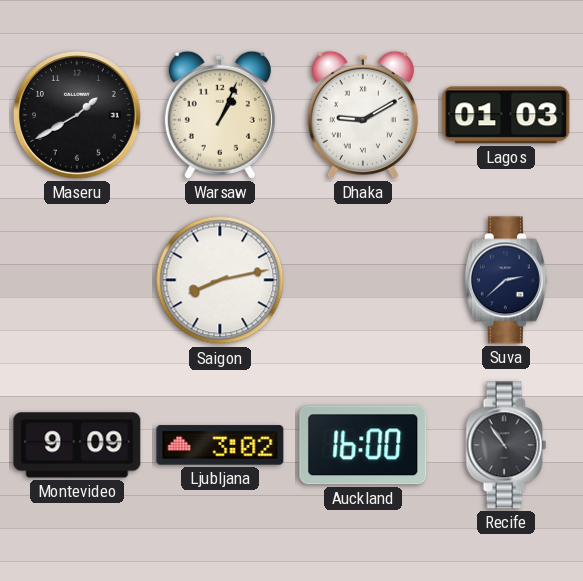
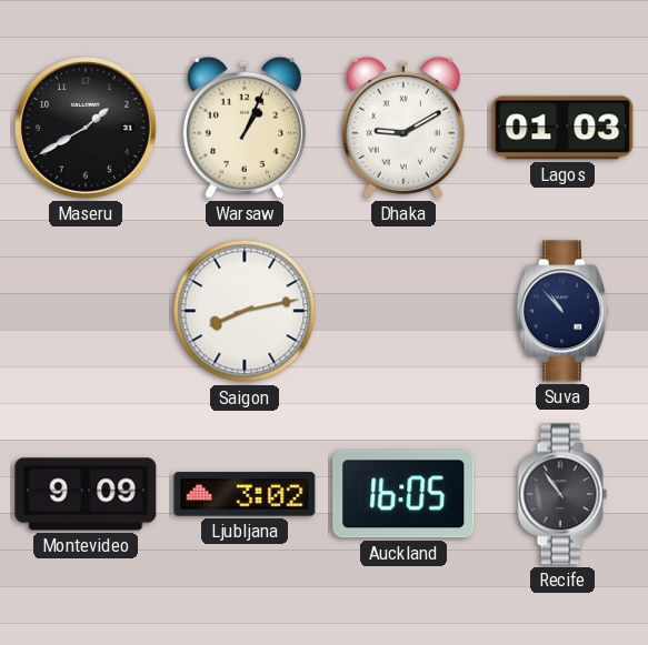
Suva: 2:38 -> 10:53
Auckland: 16:00 -> 16:05
